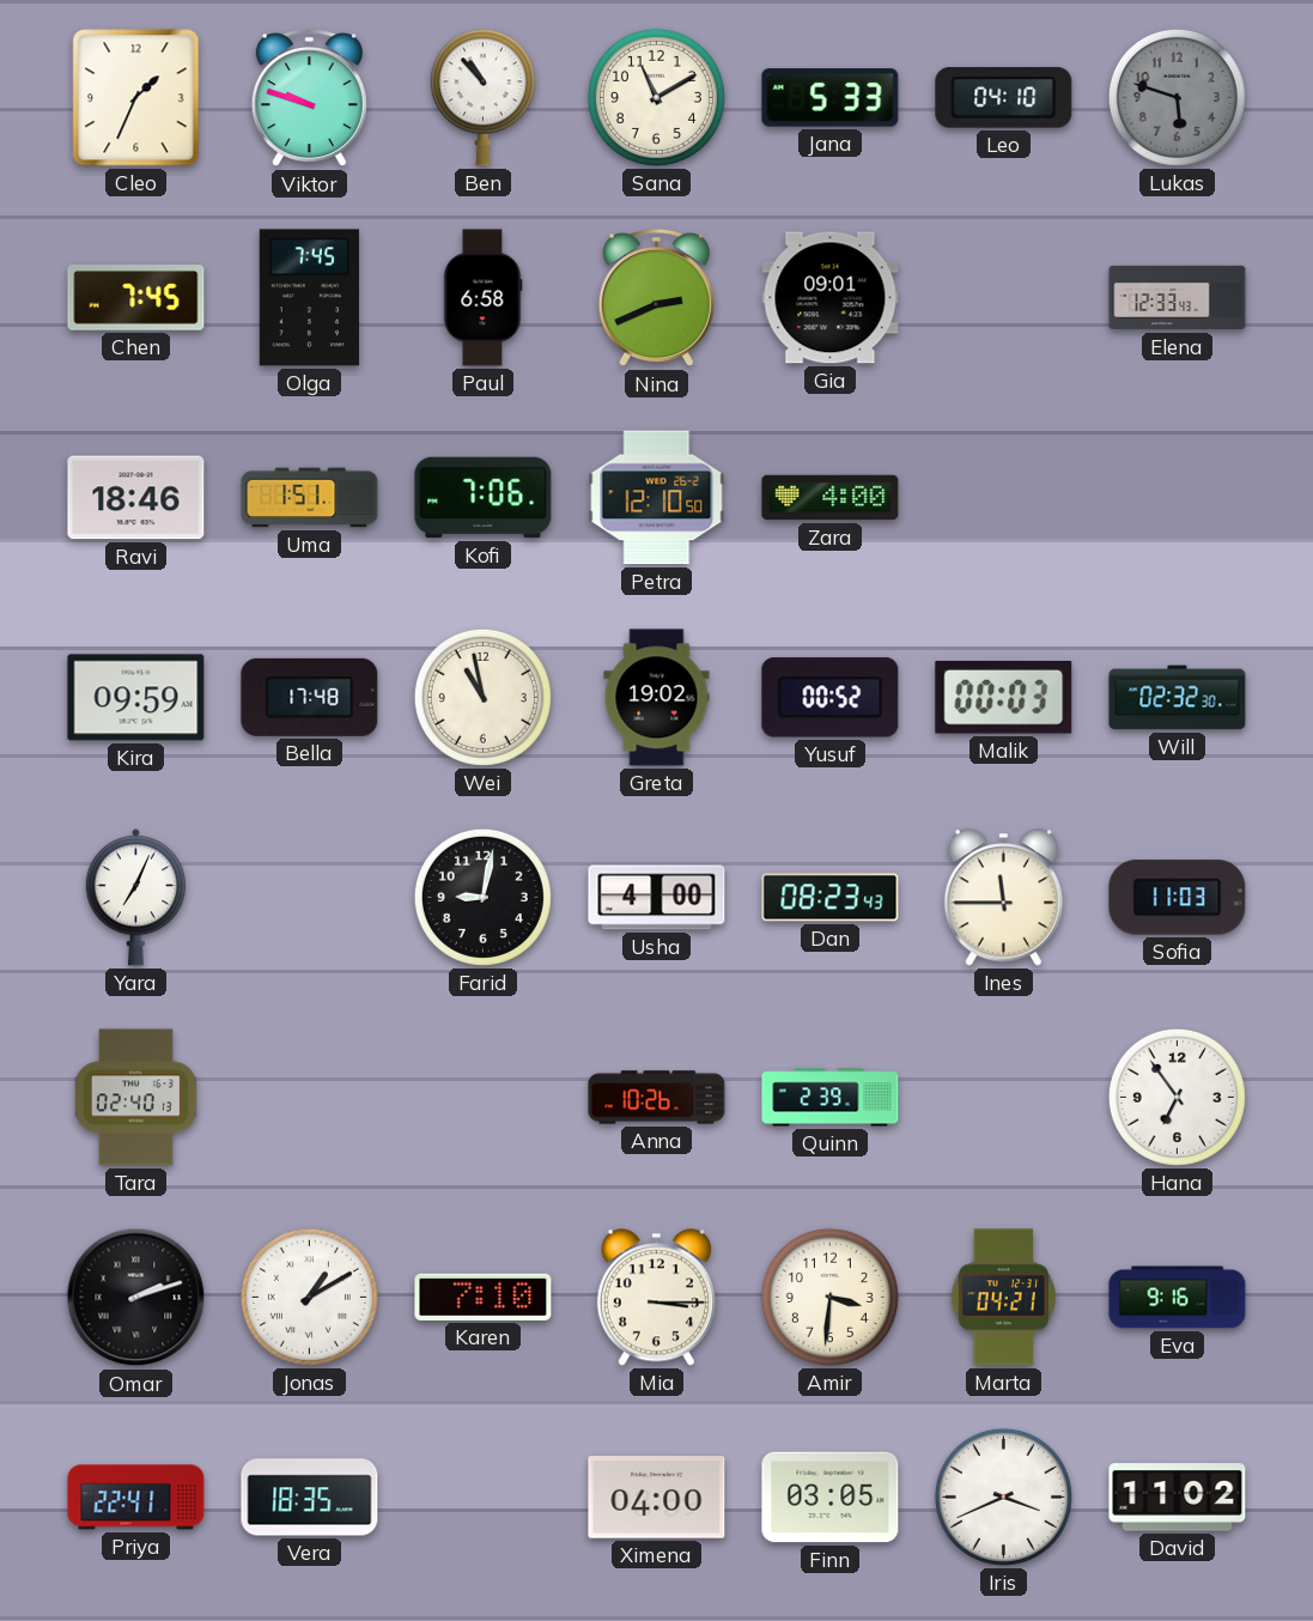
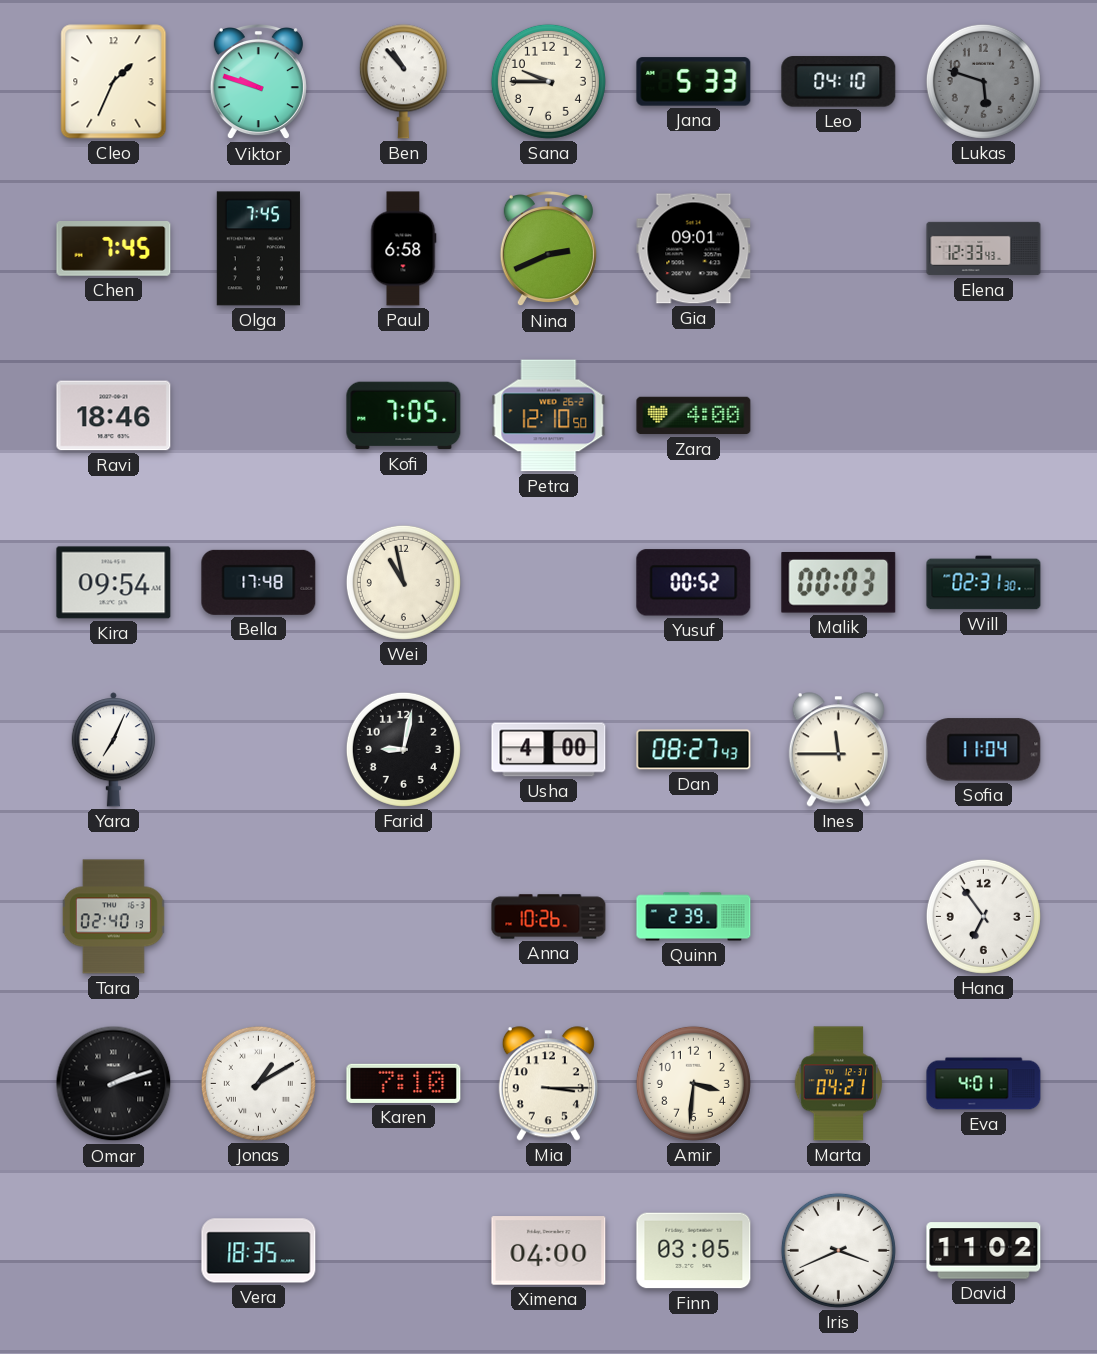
Sana: 11:10 -> 9:45
Uma: 1:51 -> none
Kofi: 7:06 -> 7:05
Kira: 09:59 -> 09:54
Greta: 19:02 -> none
Will: 02:32 -> 02:31
Dan: 08:23 -> 08:27
Sofia: 11:03 -> 11:04
Eva: 9:16 -> 4:01
Priya: 22:41 -> none
